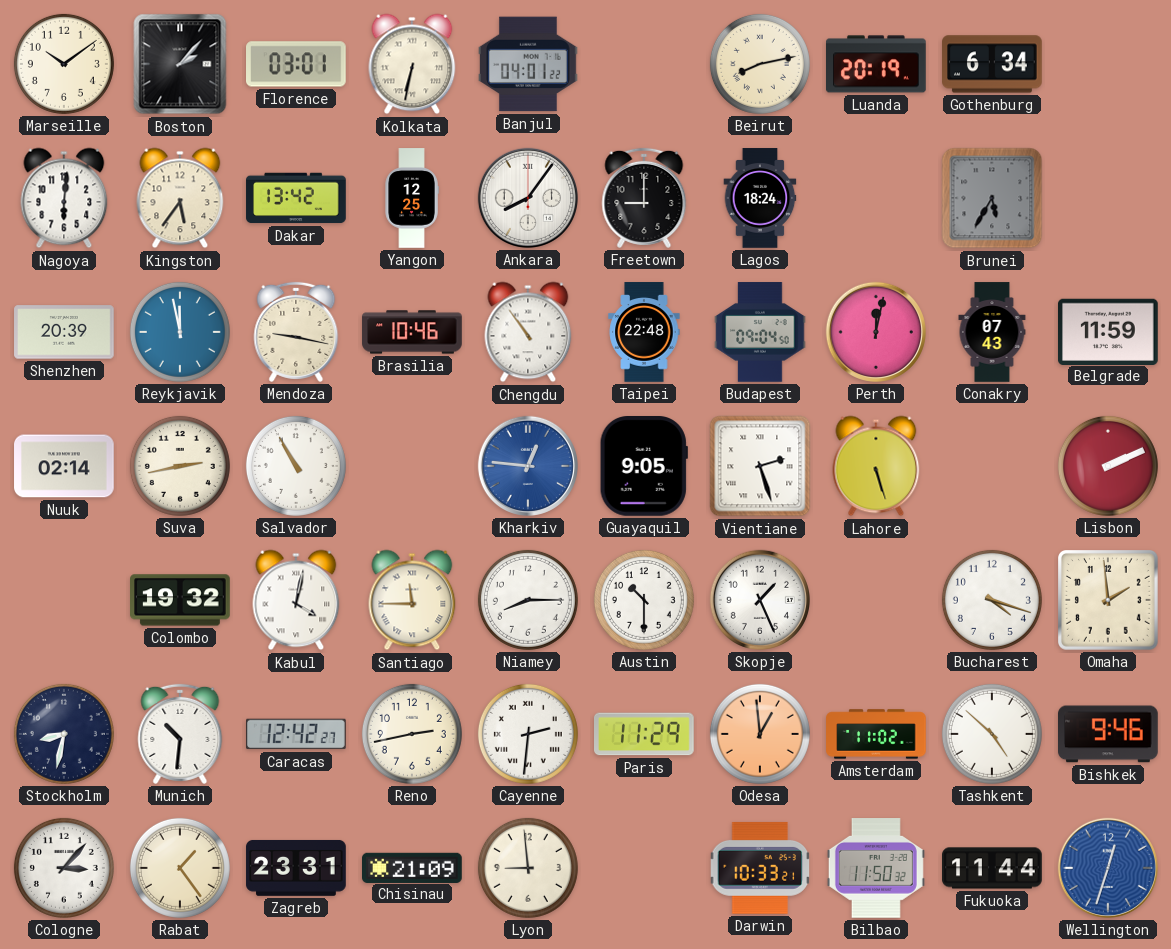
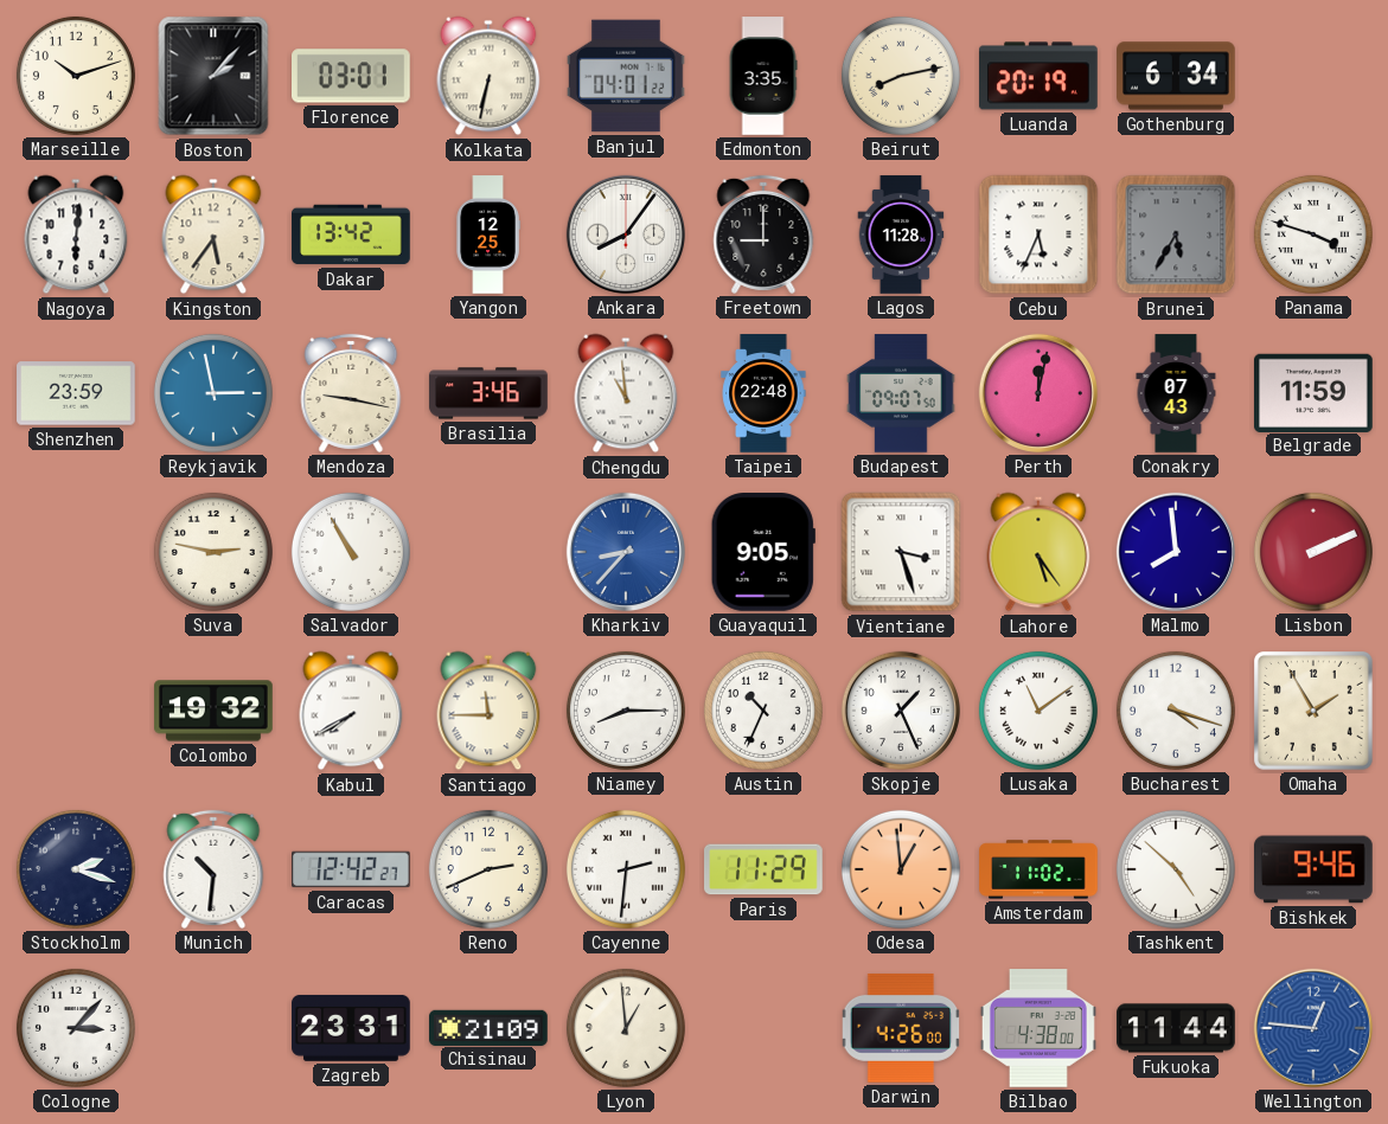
Marseille: 10:09 -> 10:12
Edmonton: none -> 3:35
Lagos: 18:24 -> 11:28
Cebu: none -> 5:34
Panama: none -> 3:48
Shenzhen: 20:39 -> 23:59
Reykjavik: 11:58 -> 2:58
Brasilia: 10:46 -> 3:46
Chengdu: 10:54 -> 10:59
Budapest: 09:04 -> 09:07
Nuuk: 02:14 -> none
Suva: 2:43 -> 2:47
Kharkiv: 12:46 -> 8:37
Vientiane: 2:27 -> 3:27
Lahore: 5:27 -> 5:24
Malmo: none -> 7:59
Kabul: 4:02 -> 7:40
Austin: 10:30 -> 10:34
Lusaka: none -> 11:09
Omaha: 1:59 -> 1:55
Stockholm: 8:32 -> 2:18
Reno: 2:43 -> 2:41
Rabat: 1:24 -> none
Lyon: 8:59 -> 12:59
Darwin: 10:33 -> 4:26
Bilbao: 11:50 -> 4:38
Wellington: 12:33 -> 12:46
